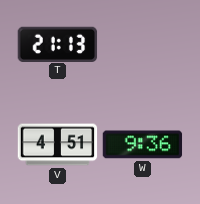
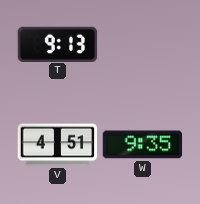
T: 21:13 -> 9:13
W: 9:36 -> 9:35
